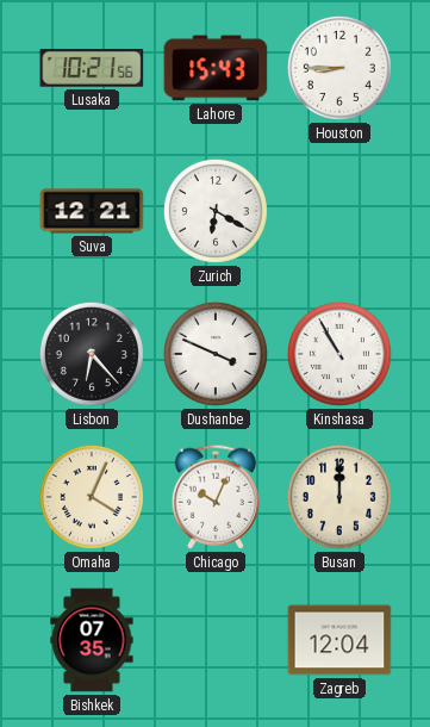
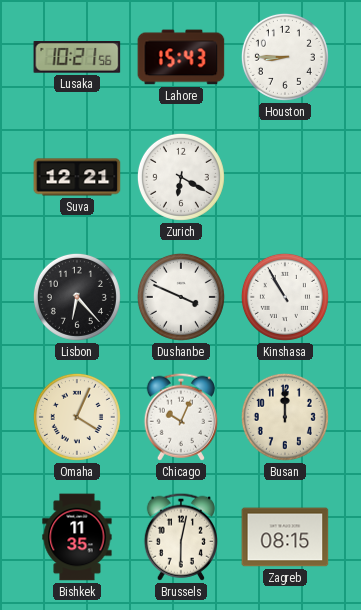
Bishkek: 07:35 -> 11:35
Brussels: none -> 6:02
Zagreb: 12:04 -> 08:15
